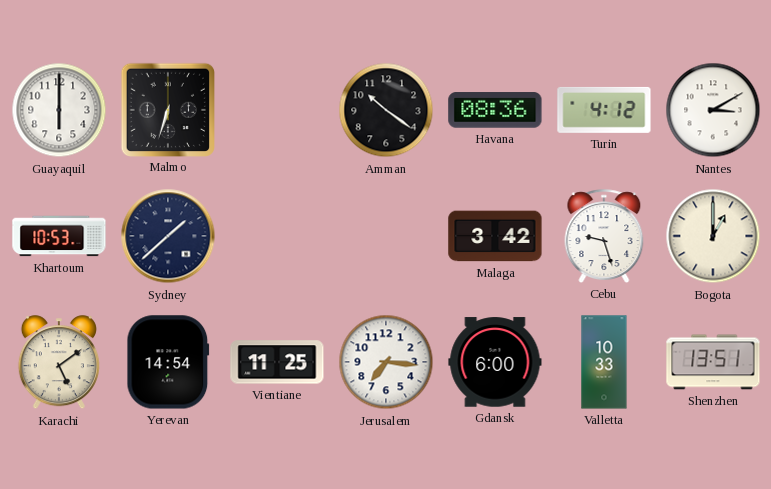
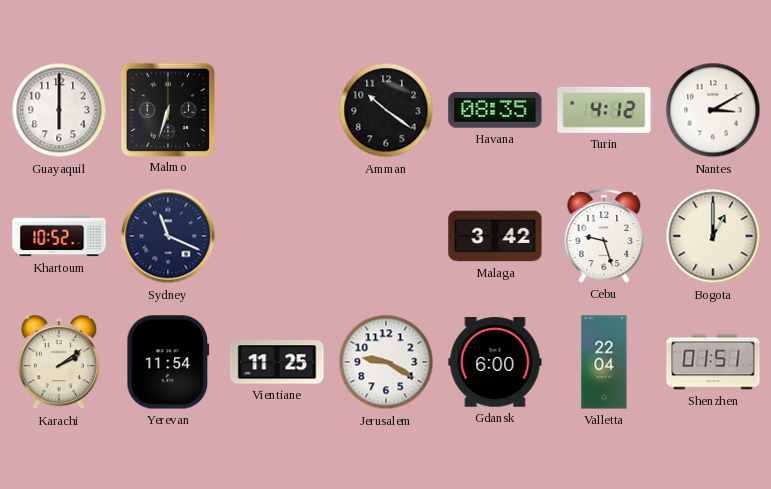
Havana: 08:36 -> 08:35
Khartoum: 10:53 -> 10:52
Sydney: 1:38 -> 11:19
Karachi: 5:09 -> 2:09
Yerevan: 14:54 -> 11:54
Jerusalem: 7:16 -> 9:20
Valletta: 10:33 -> 22:04
Shenzhen: 13:51 -> 01:51
